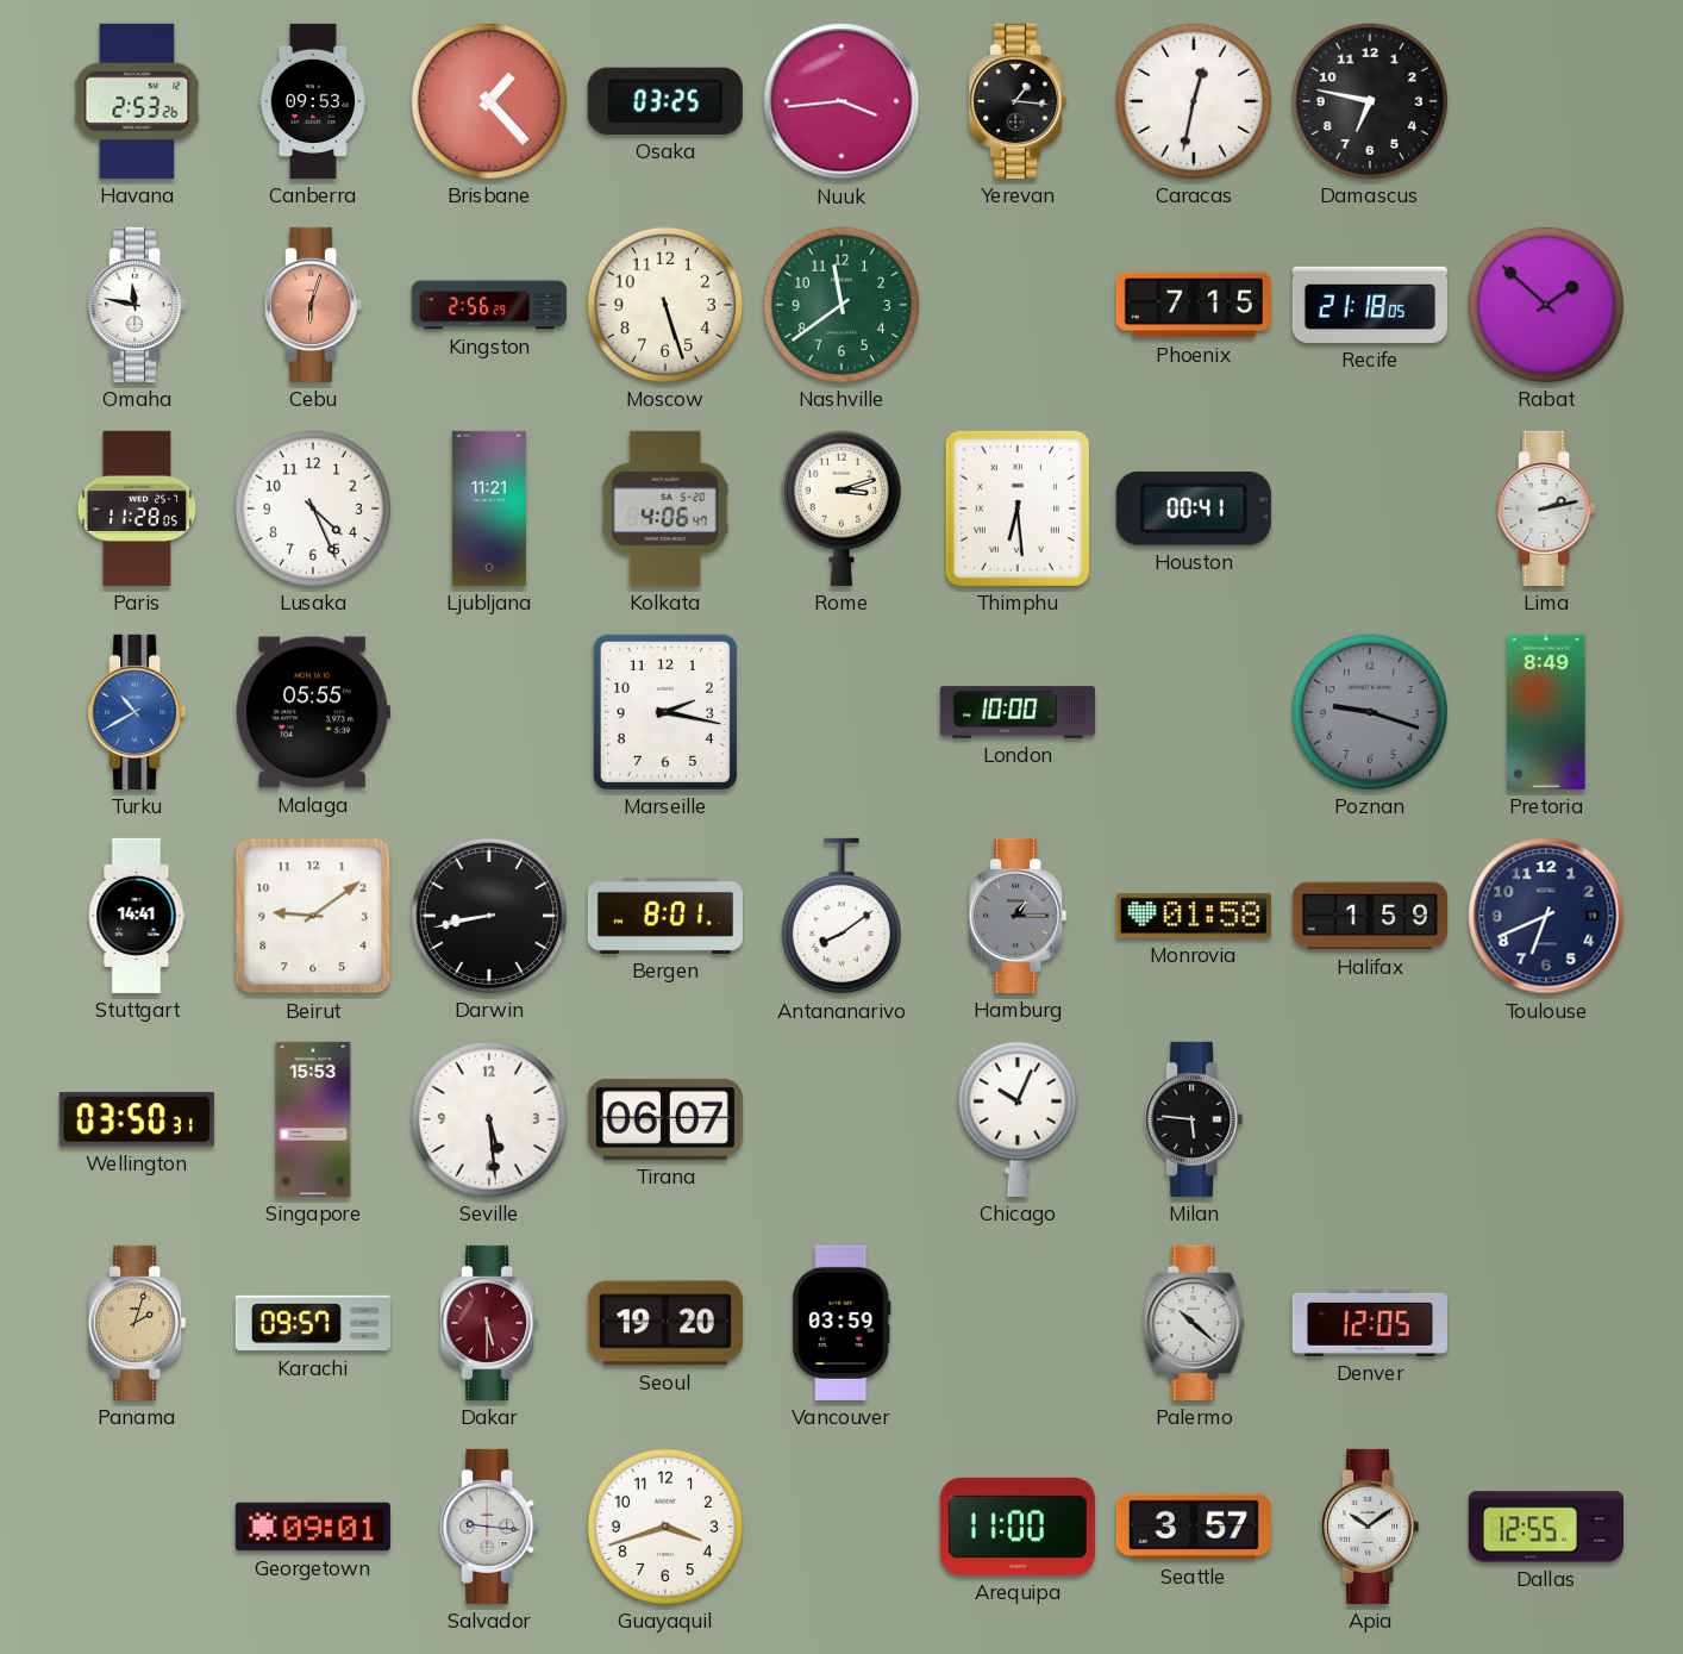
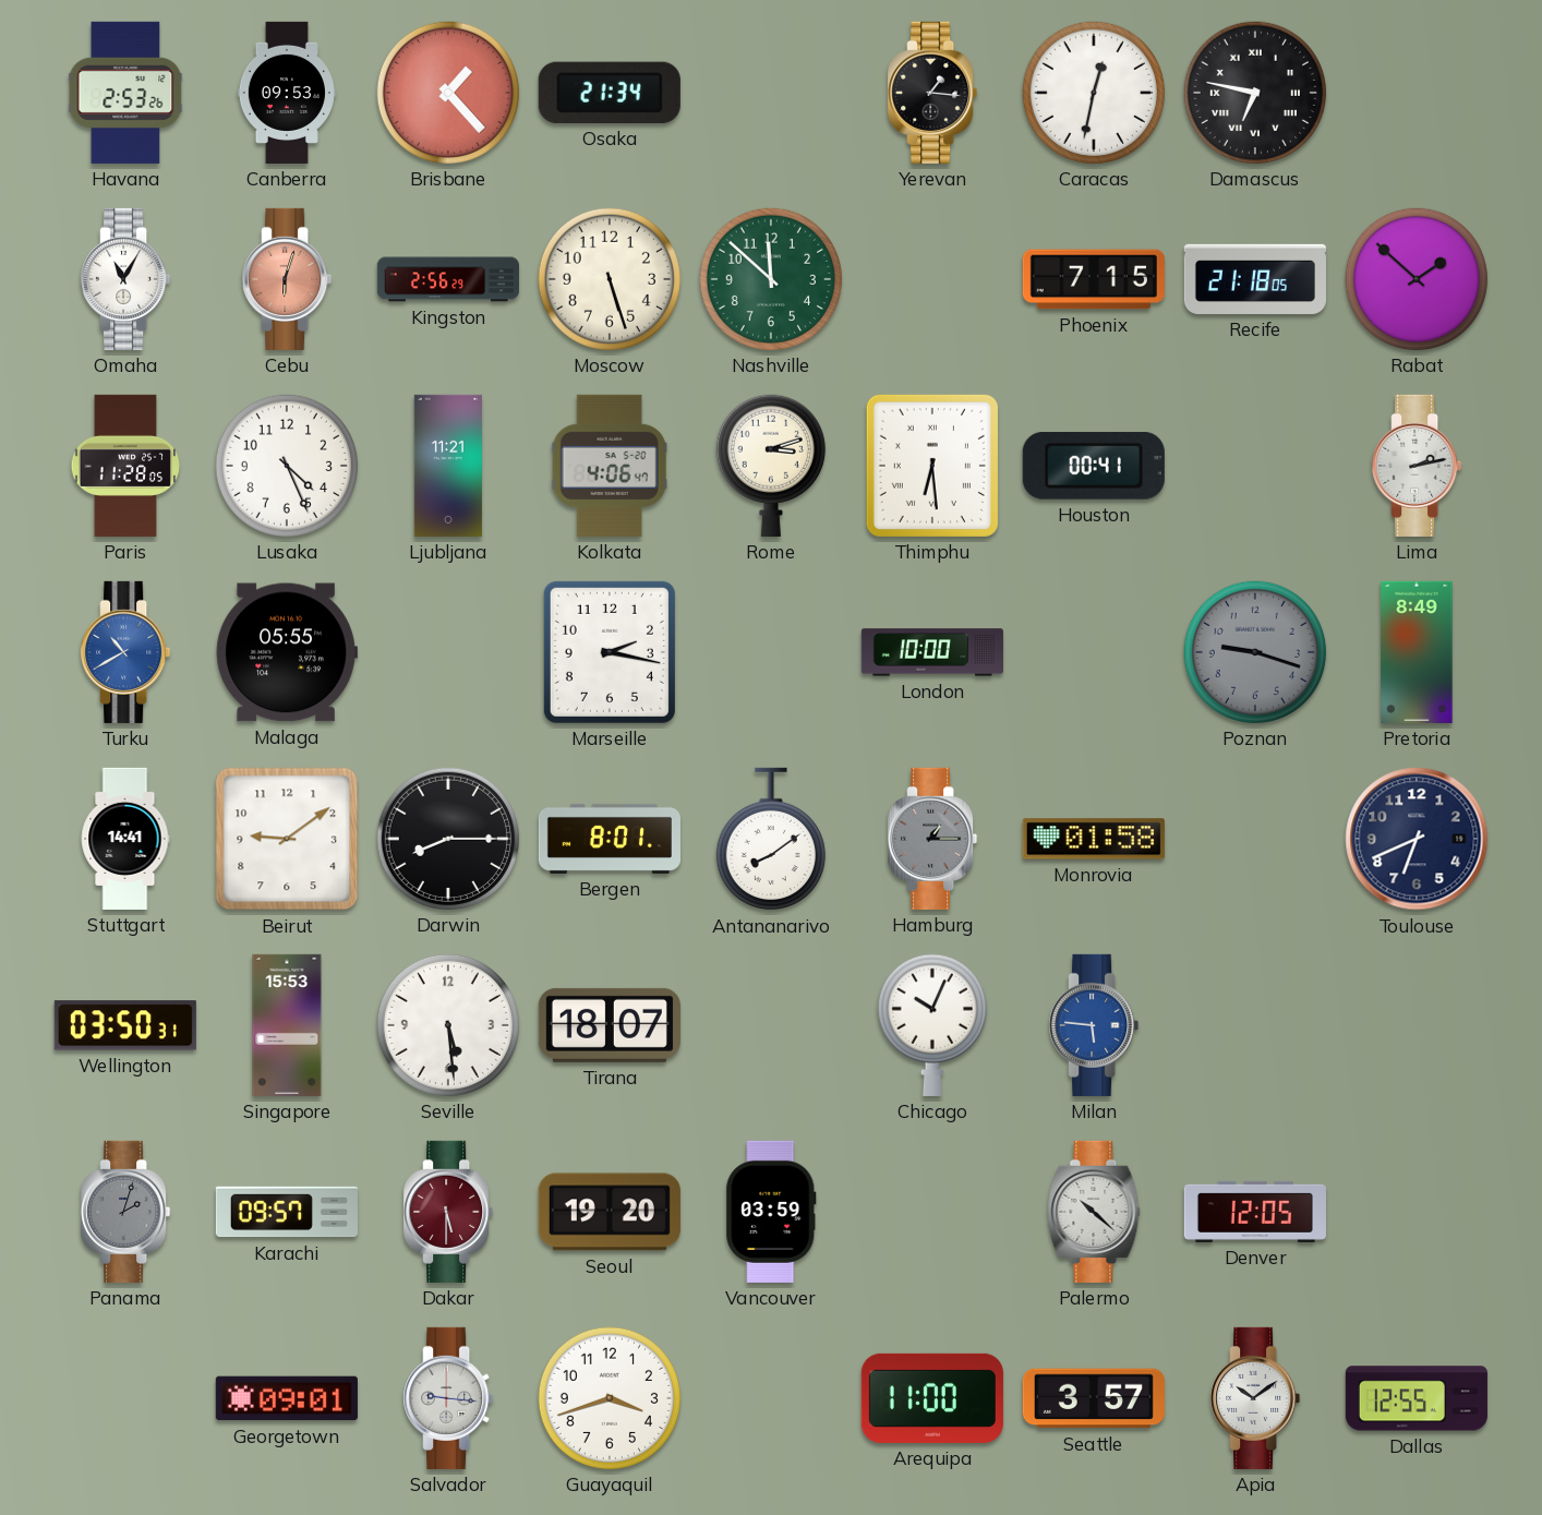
Osaka: 03:25 -> 21:34
Nuuk: 3:44 -> none
Damascus numerals: Arabic -> Roman
Omaha: 11:47 -> 11:05
Nashville: 11:39 -> 11:52
Darwin: 8:43 -> 8:15
Halifax: 1:59 -> none
Tirana: 06:07 -> 18:07
Milan dial: black -> blue
Panama dial: champagne -> grey
